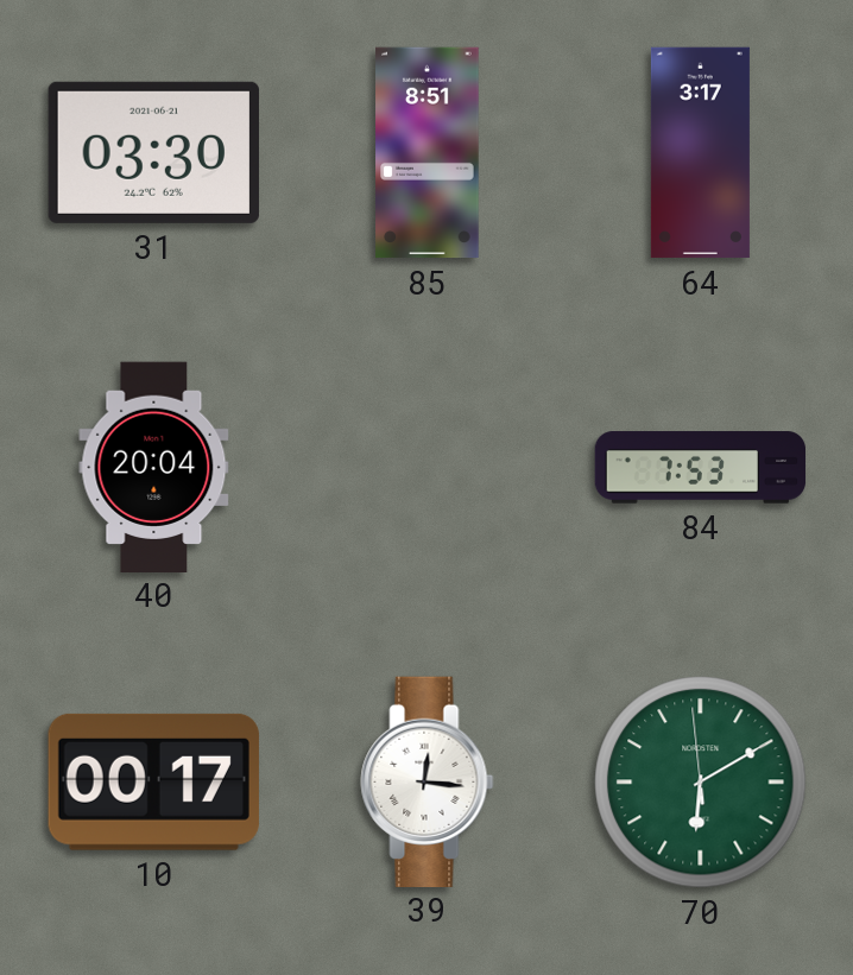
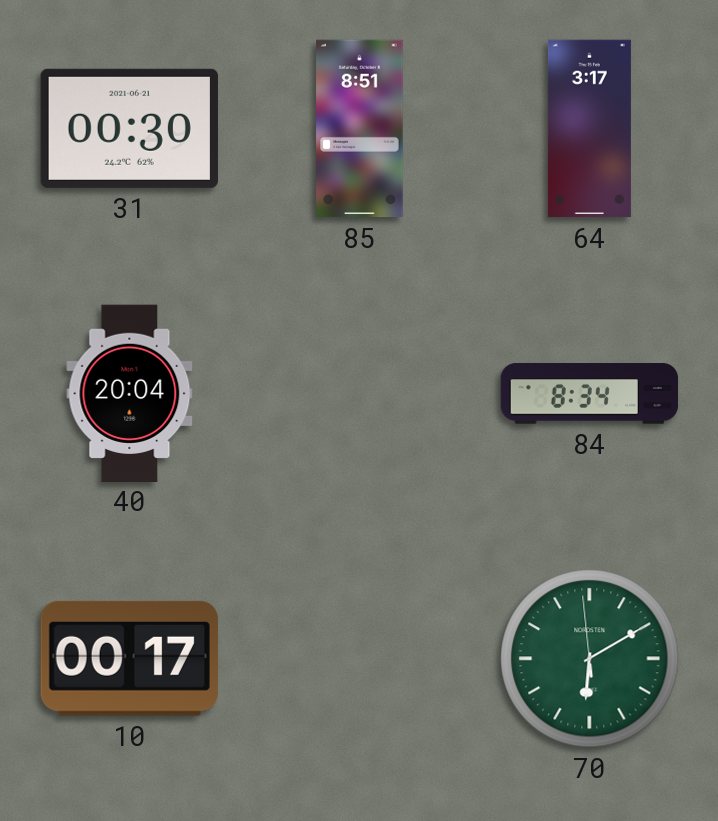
31: 03:30 -> 00:30
84: 7:53 -> 8:34
39: 12:16 -> none
